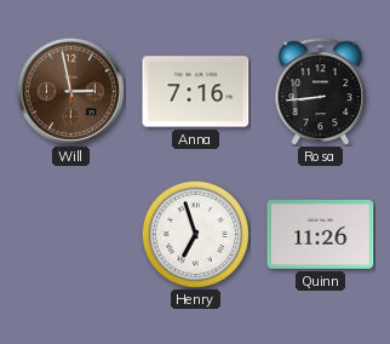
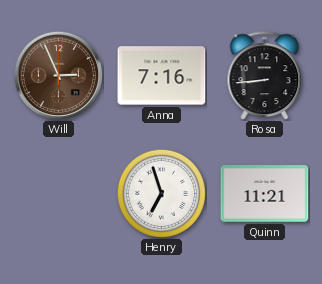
Will: 2:58 -> 2:56
Quinn: 11:26 -> 11:21
